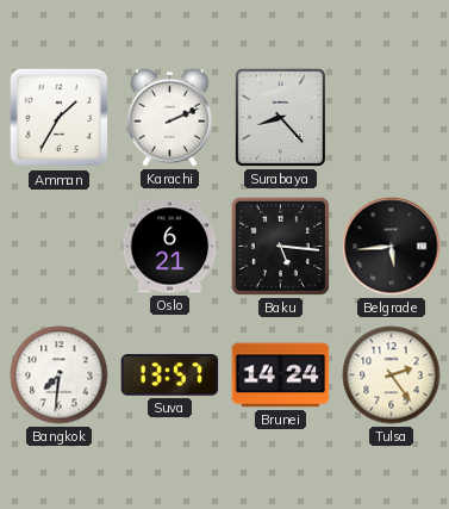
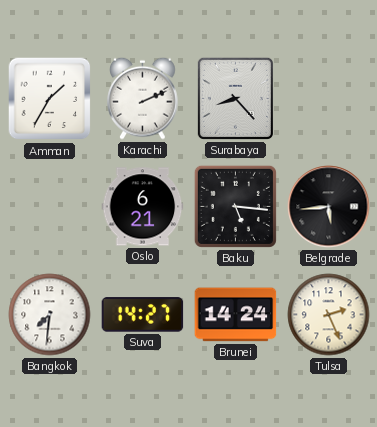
Suva: 13:57 -> 14:27
Tulsa: 2:24 -> 2:26
